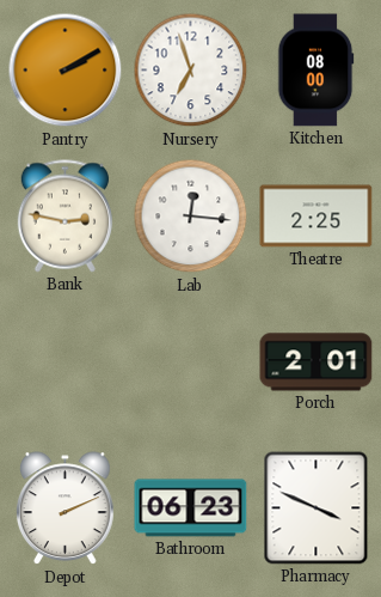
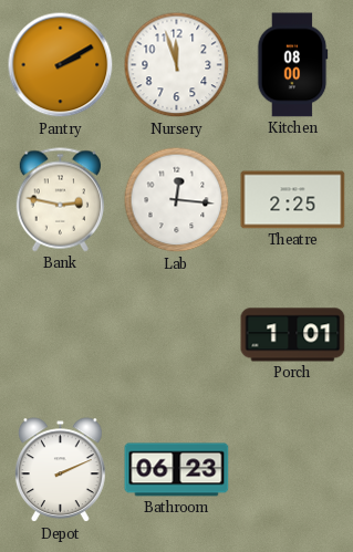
Nursery: 6:57 -> 11:57
Porch: 2:01 -> 1:01
Pharmacy: 3:49 -> none
